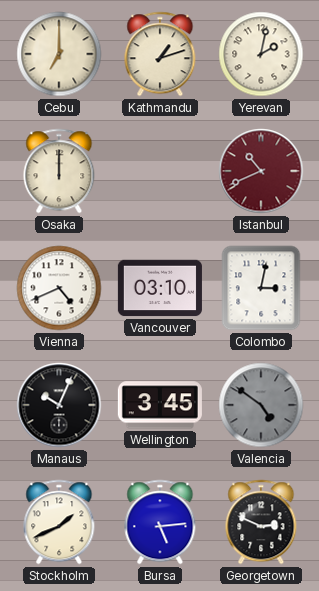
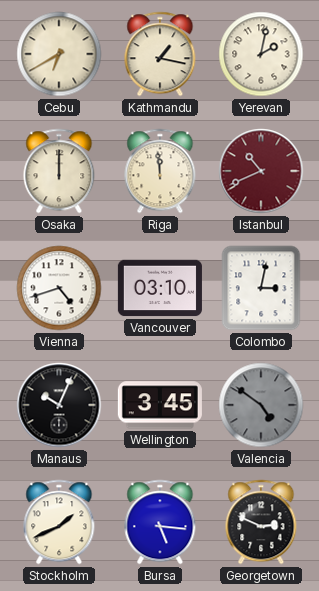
Cebu: 7:00 -> 6:40
Kathmandu: 1:12 -> 1:17
Riga: none -> 11:59
Vienna: 4:41 -> 4:42
Bursa: 5:14 -> 5:16
